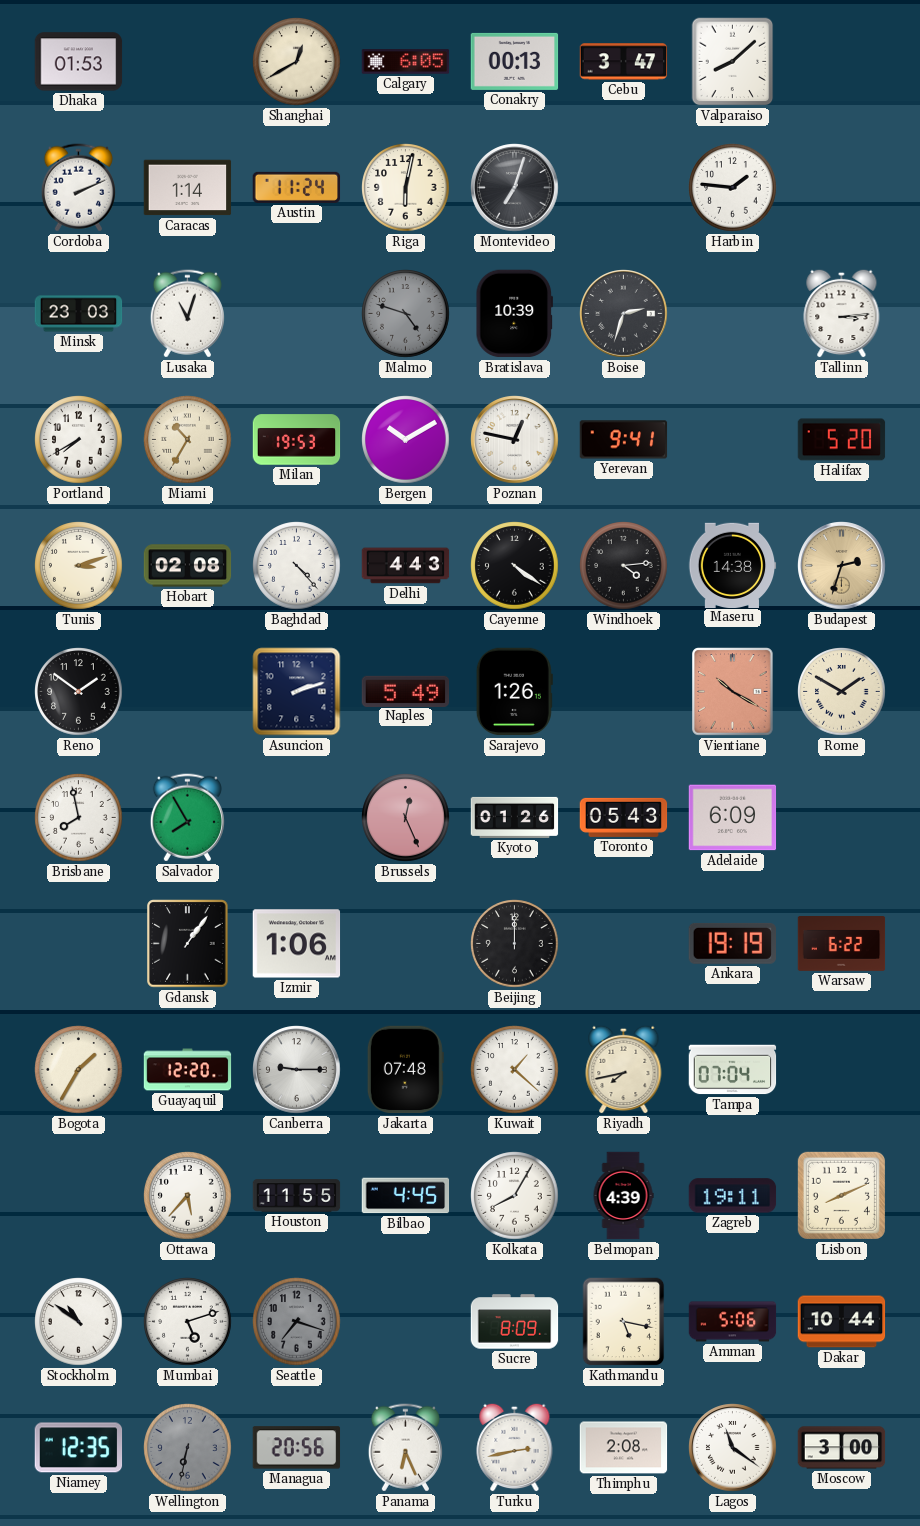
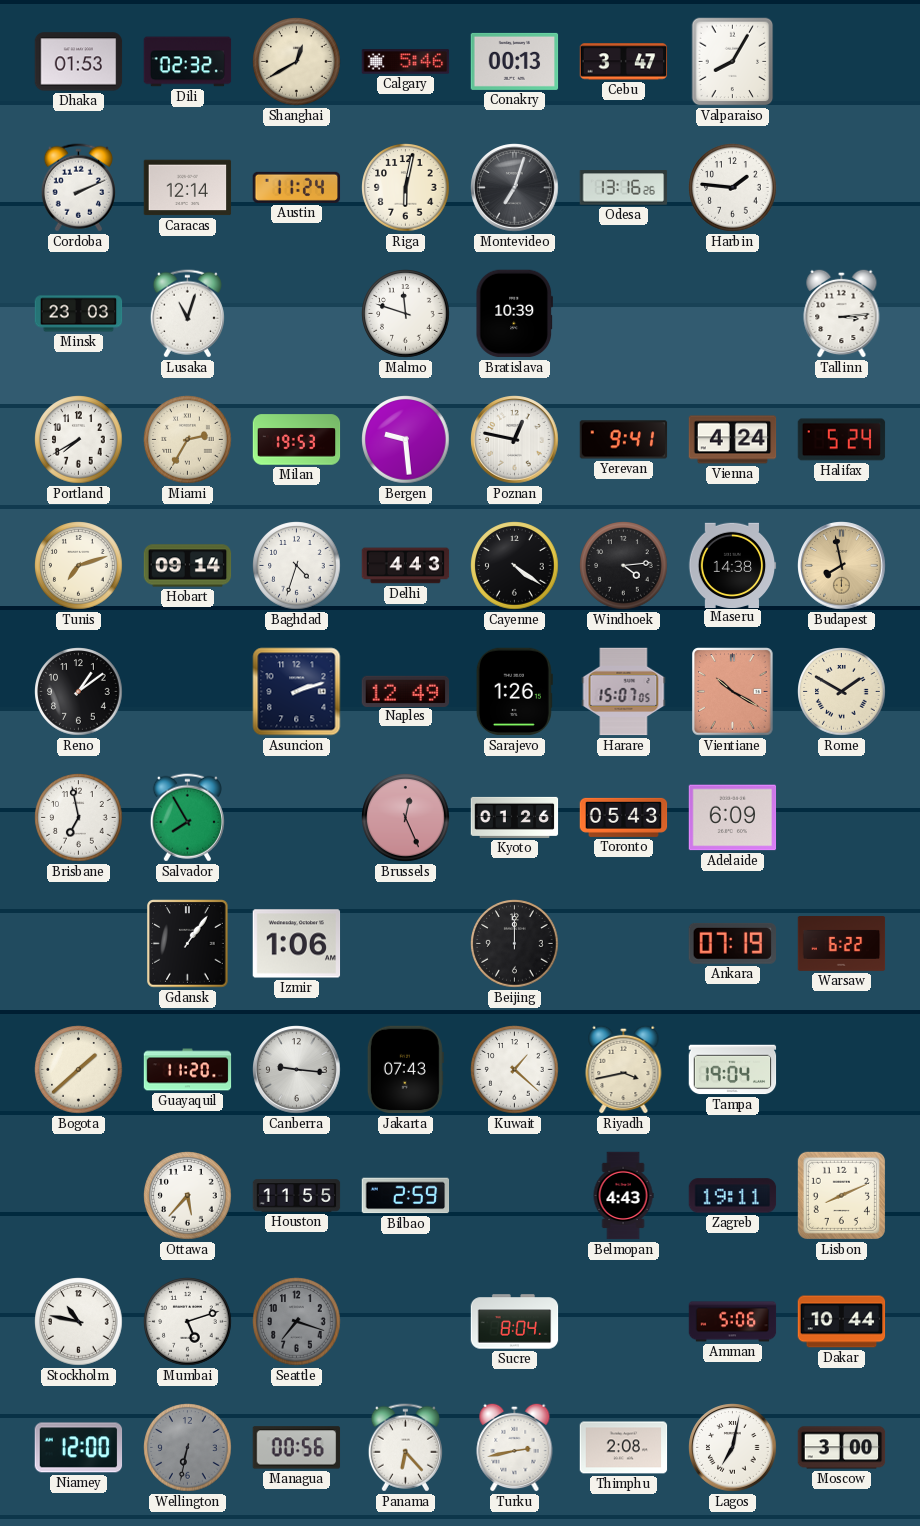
Dili: none -> 02:32
Calgary: 6:05 -> 5:46
Valparaiso: 8:08 -> 8:05
Caracas: 1:14 -> 12:14
Odesa: none -> 13:16
Malmo: 4:48 -> 11:48
Malmo dial: grey -> white
Boise: 2:33 -> none
Miami: 10:35 -> 2:35
Bergen: 10:10 -> 9:29
Vienna: none -> 4:24
Halifax: 5:20 -> 5:24
Tunis: 3:12 -> 7:12
Hobart: 02:08 -> 09:14
Baghdad: 4:23 -> 4:33
Budapest: 2:33 -> 7:58
Reno: 1:51 -> 1:09
Naples: 5:49 -> 12:49
Harare: none -> 15:07
Brisbane: 7:58 -> 6:58
Ankara: 19:19 -> 07:19
Bogota: 1:35 -> 1:38
Guayaquil: 12:20 -> 11:20
Canberra: 9:15 -> 9:16
Jakarta: 07:48 -> 07:43
Riyadh: 7:43 -> 3:43
Tampa: 07:04 -> 19:04
Bilbao: 4:45 -> 2:59
Kolkata: 8:05 -> none
Belmopan: 4:39 -> 4:43
Stockholm: 10:51 -> 10:47
Sucre: 8:09 -> 8:04
Kathmandu: 5:17 -> none
Niamey: 12:35 -> 12:00
Managua: 20:56 -> 00:56
Panama: 6:26 -> 6:23
Lagos: 11:21 -> 7:02
